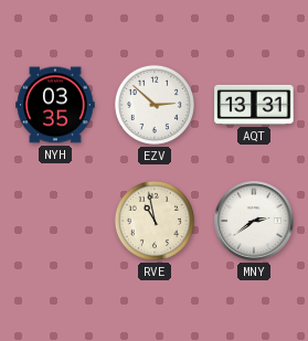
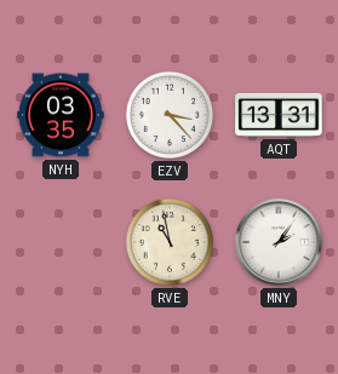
EZV: 2:52 -> 3:23
MNY: 2:39 -> 2:06
